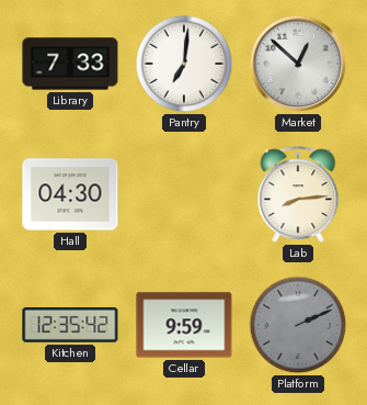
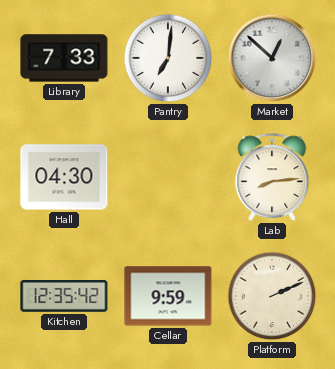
Platform dial: grey -> cream
